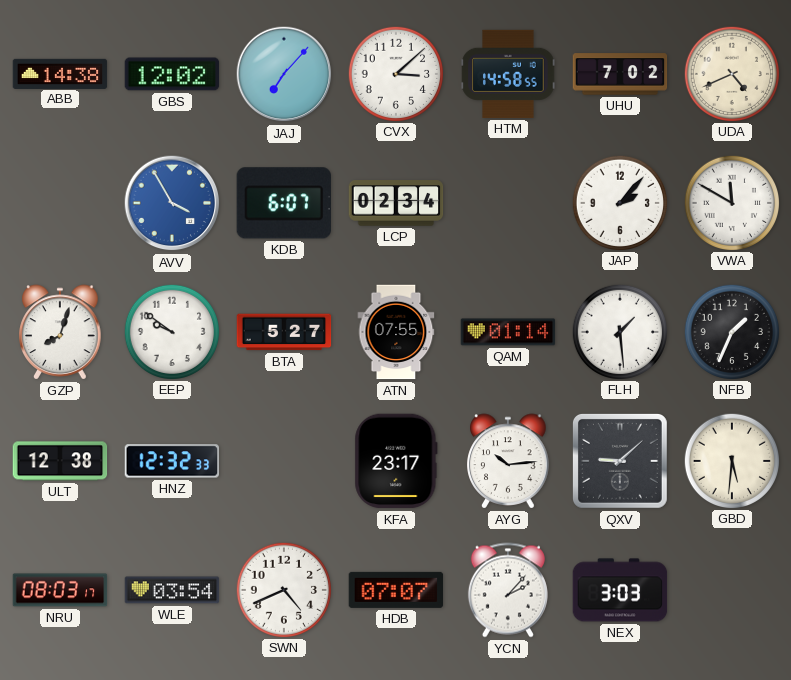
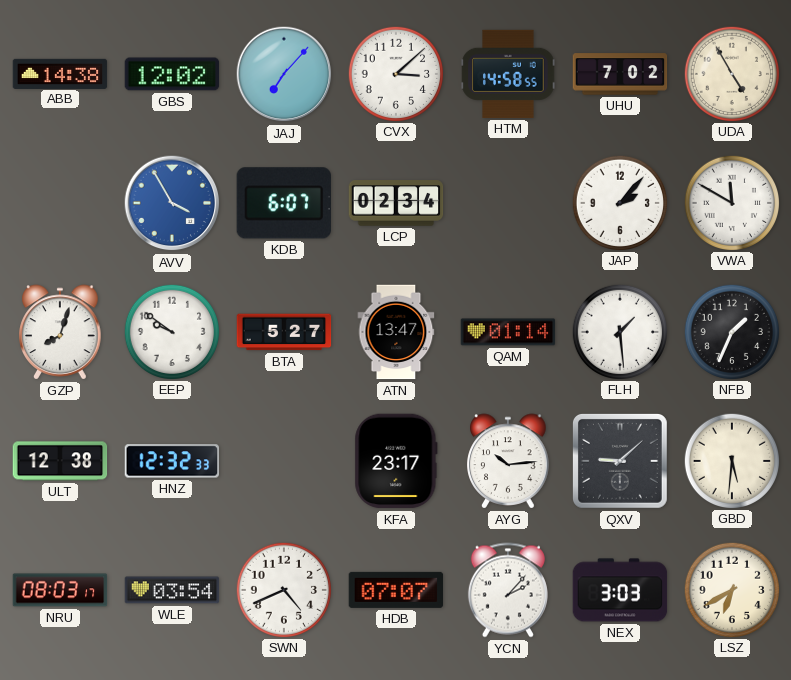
UDA: 4:41 -> 4:55
ATN: 07:55 -> 13:47
LSZ: none -> 6:40
